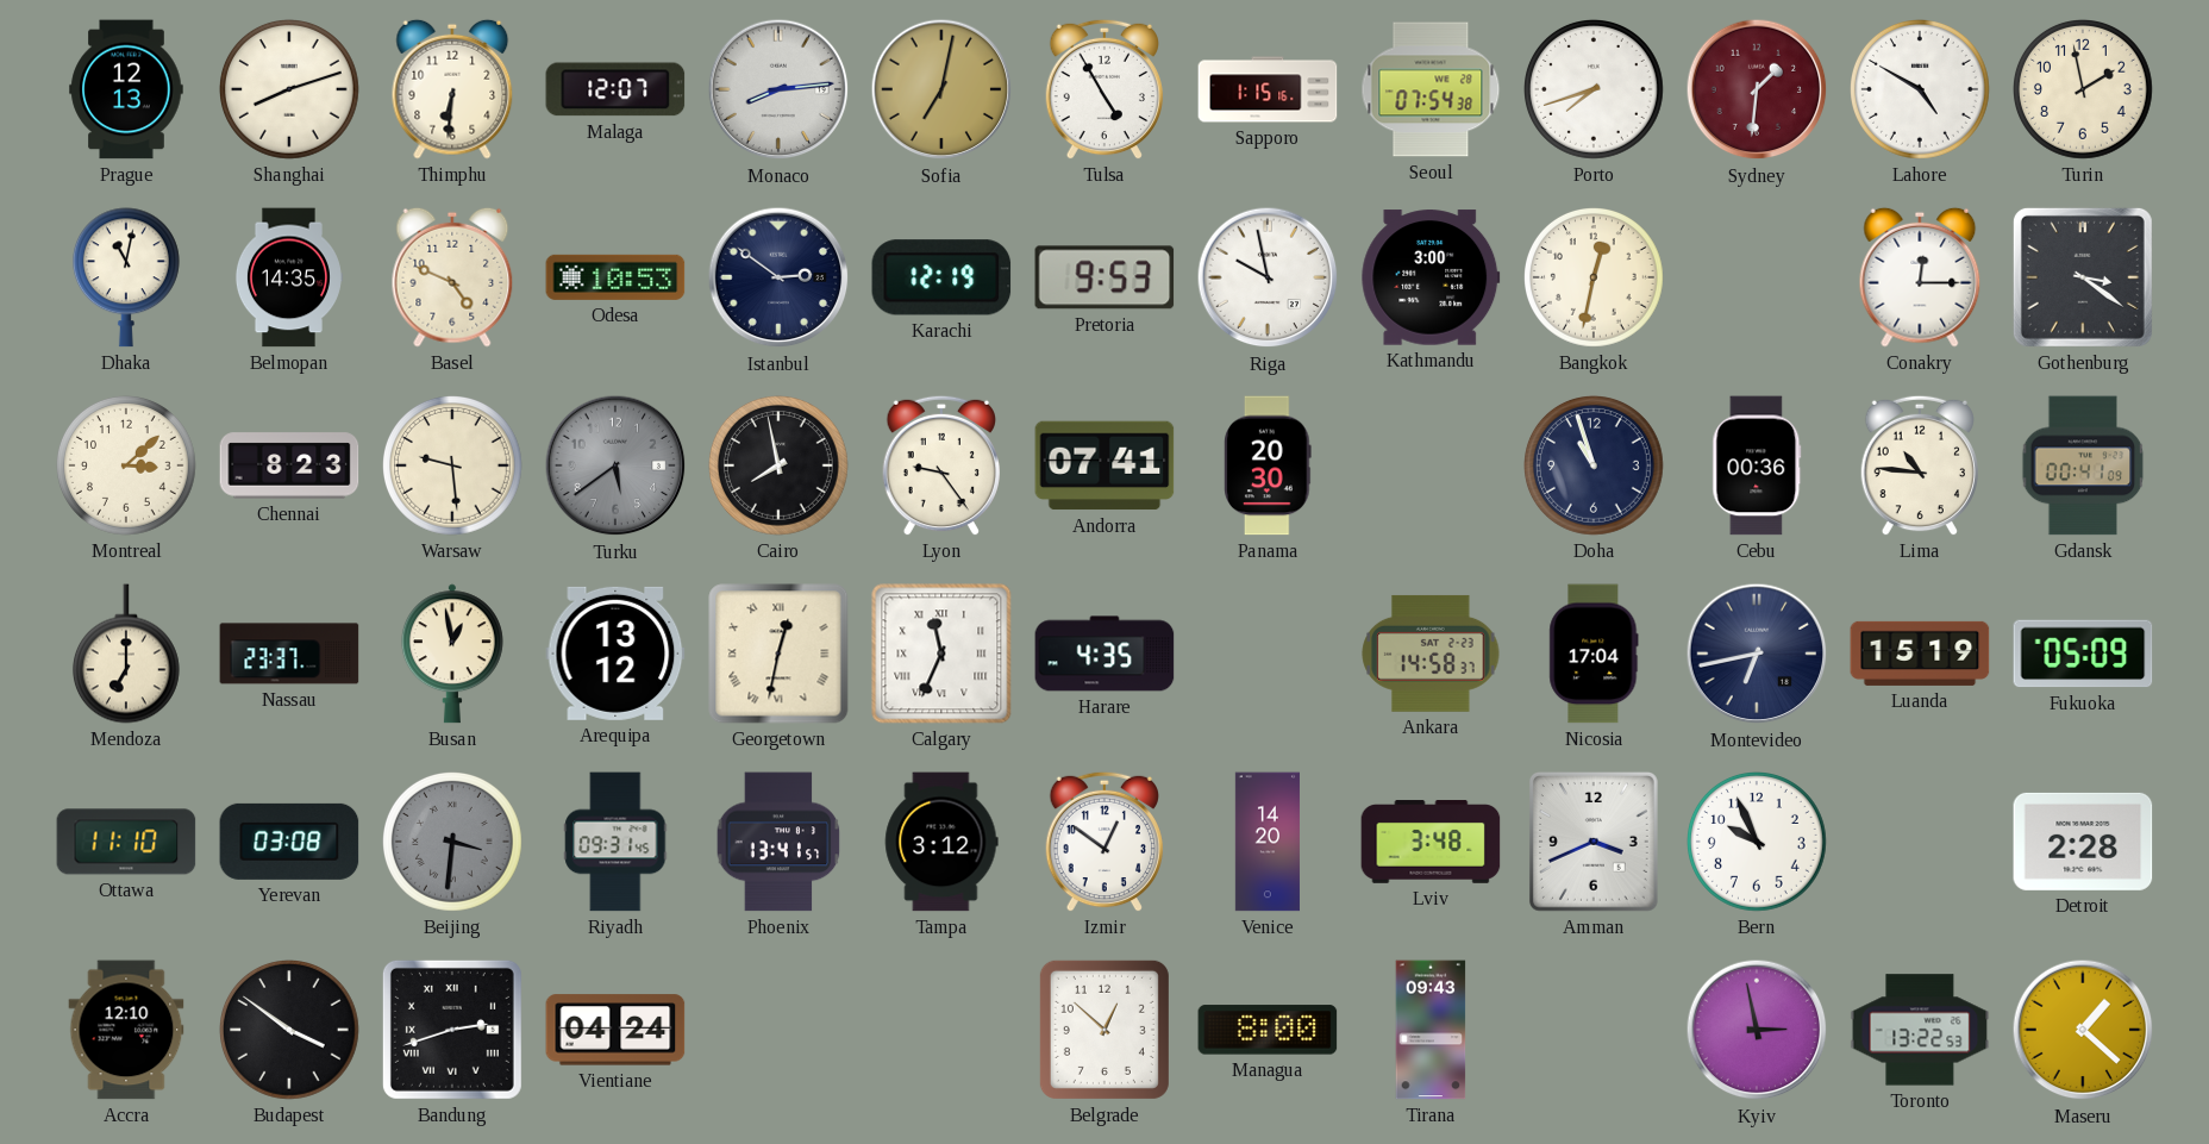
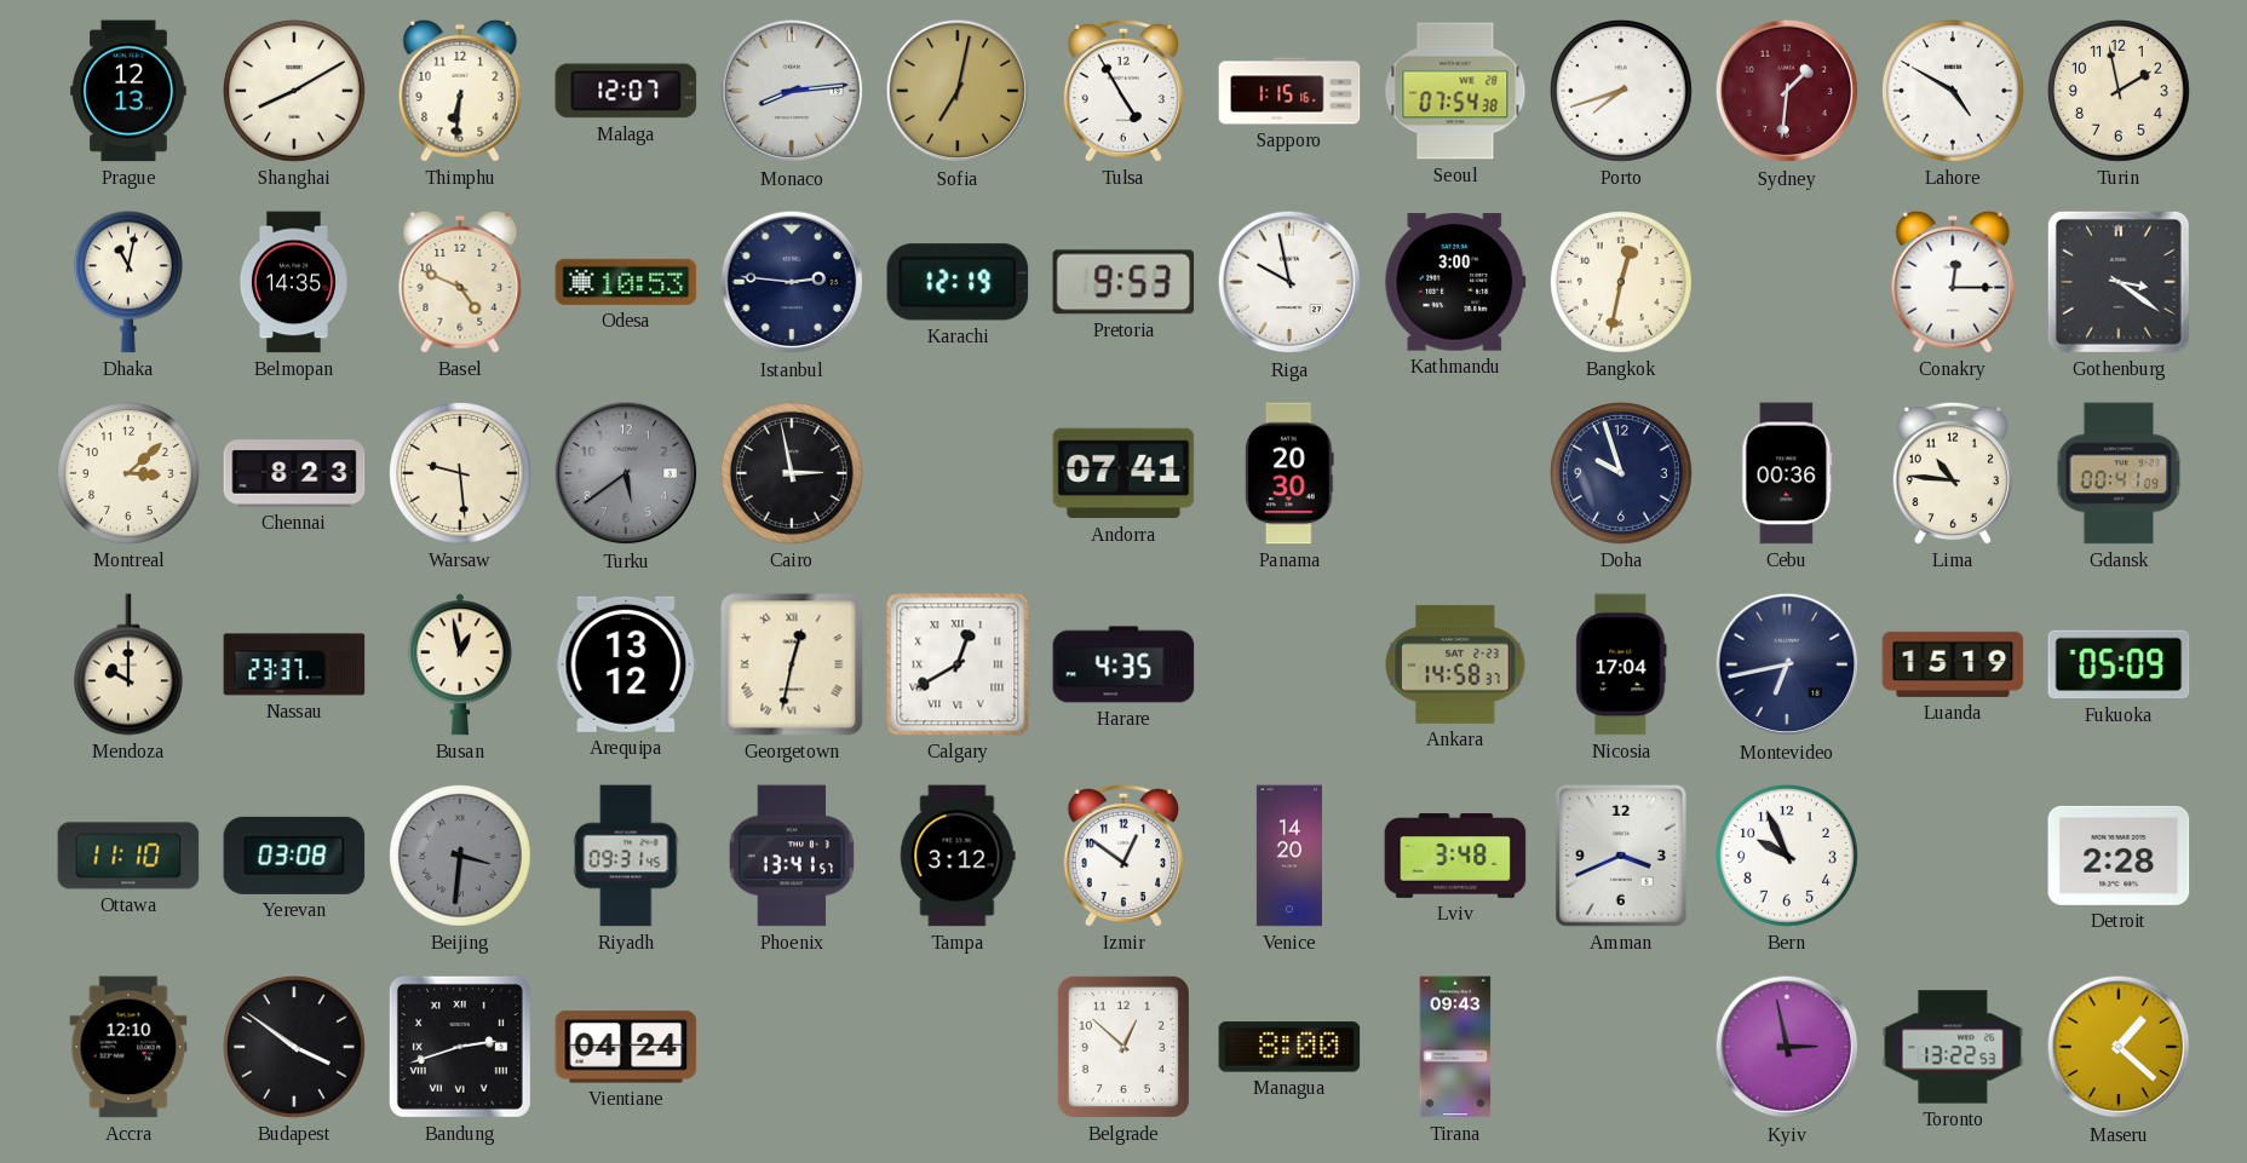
Shanghai: 8:12 -> 8:10
Istanbul: 2:51 -> 2:46
Cairo: 7:58 -> 2:58
Lyon: 9:24 -> none
Doha: 10:57 -> 9:57
Mendoza: 7:00 -> 10:00
Calgary: 11:34 -> 12:40
